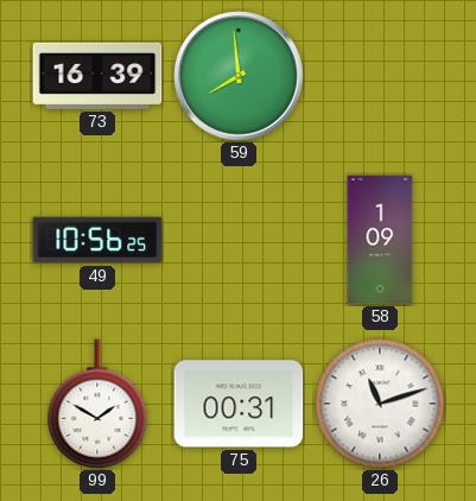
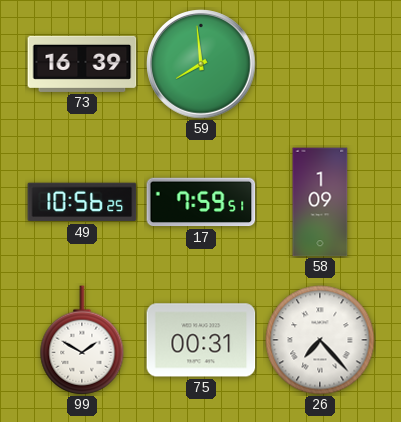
17: none -> 7:59
26: 11:12 -> 7:23
